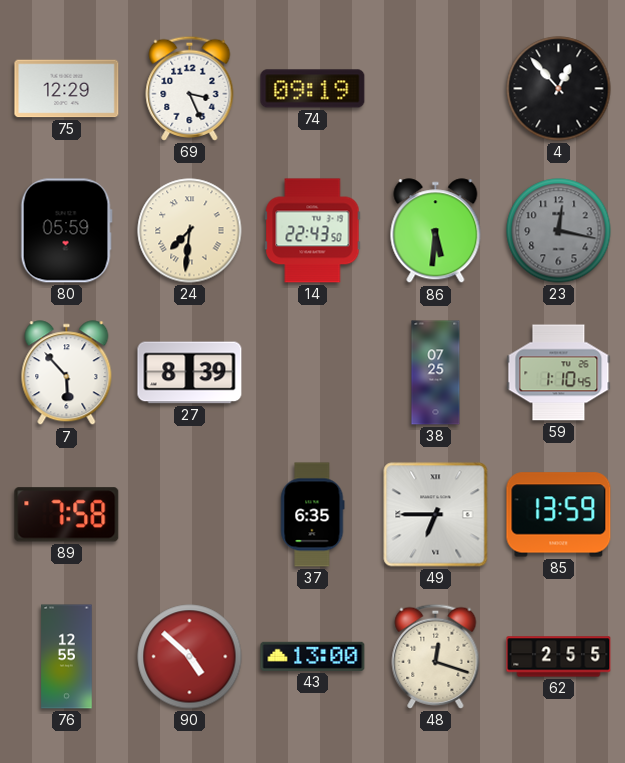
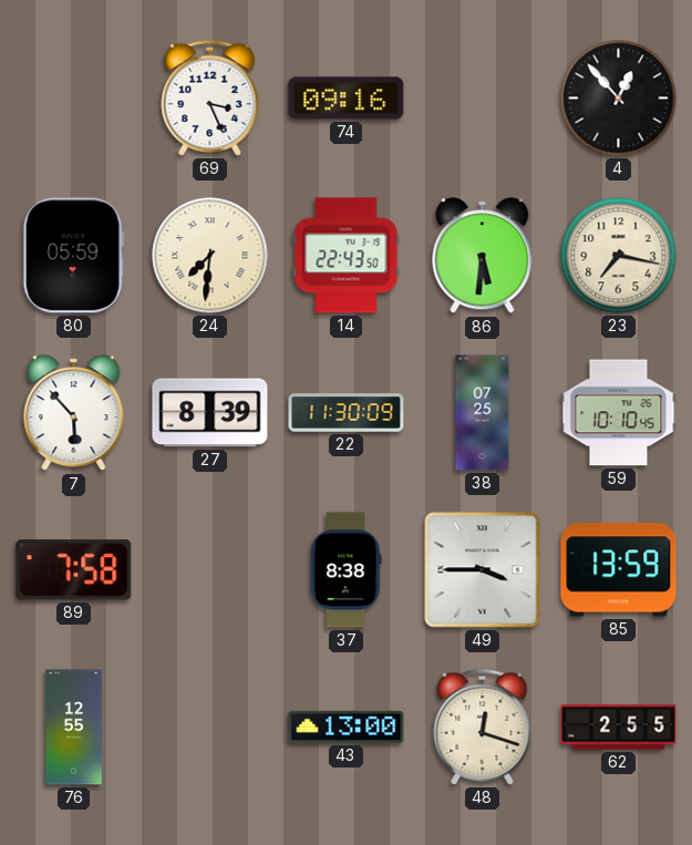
75: 12:29 -> none
74: 09:19 -> 09:16
23: 12:17 -> 7:17
23 dial: grey -> cream
22: none -> 11:30
59: 1:10 -> 10:10
37: 6:35 -> 8:38
49: 6:45 -> 3:45
90: 4:52 -> none
